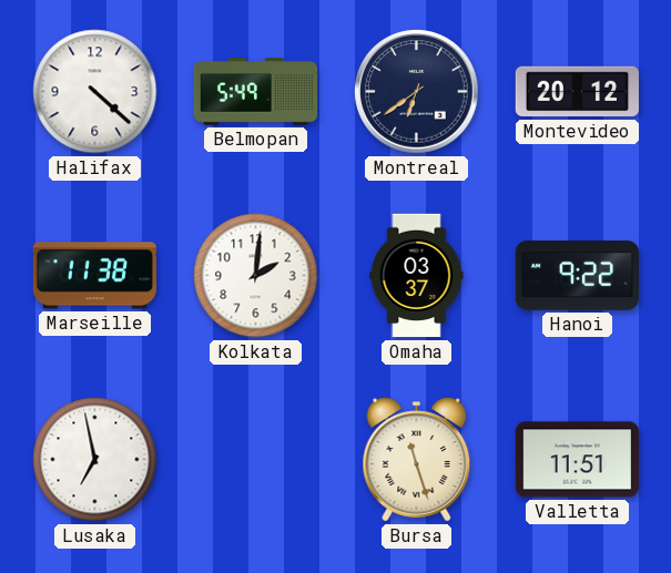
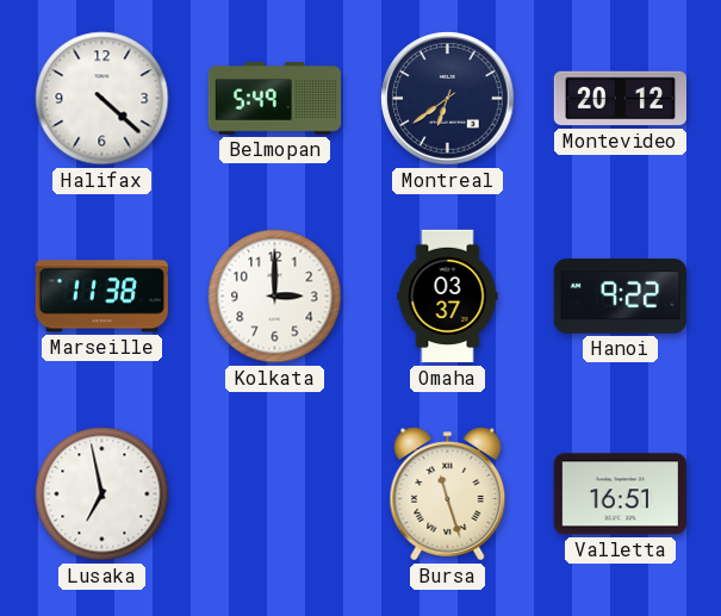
Kolkata: 2:01 -> 3:00
Valletta: 11:51 -> 16:51
